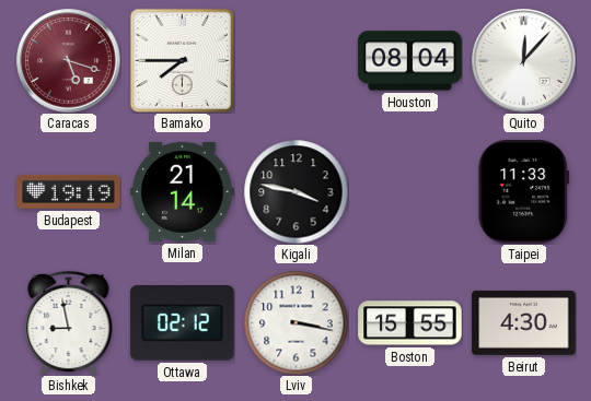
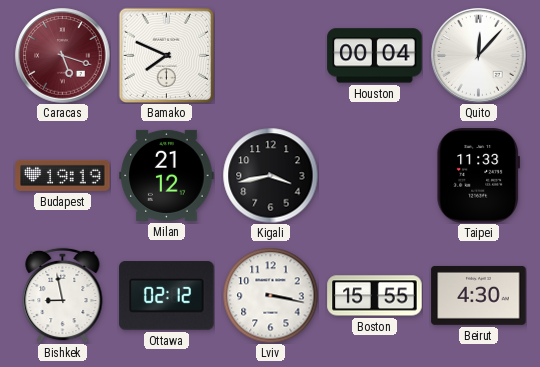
Bamako: 7:45 -> 7:49
Houston: 08:04 -> 00:04
Milan: 21:14 -> 21:12
Kigali: 3:47 -> 3:43
